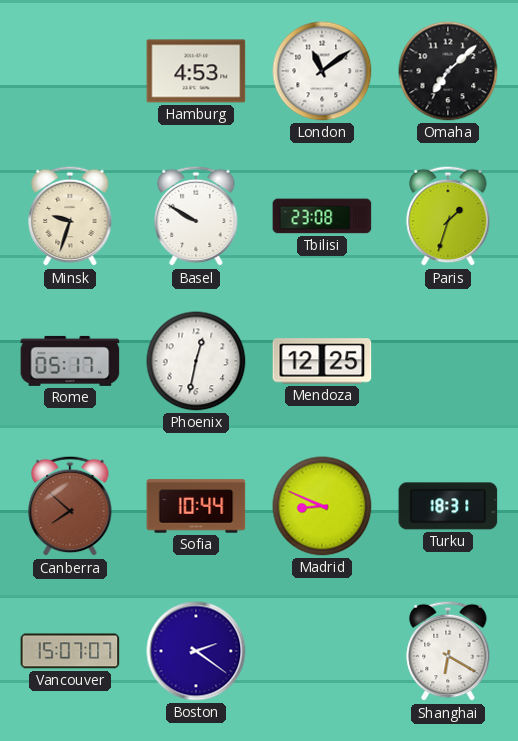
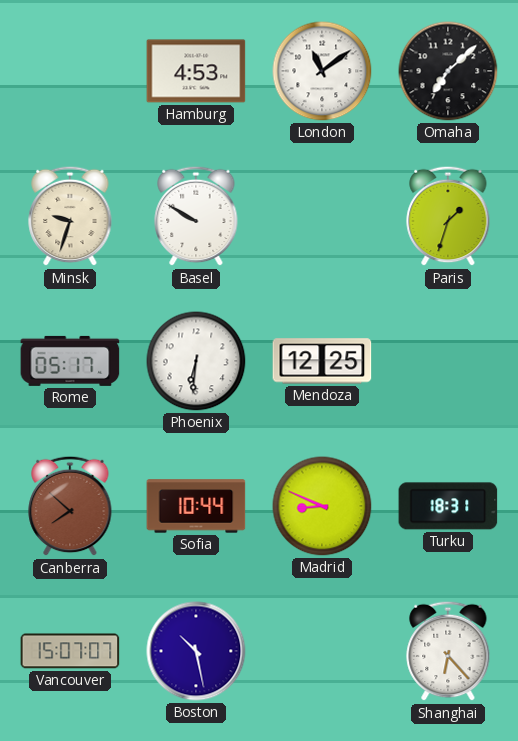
Tbilisi: 23:08 -> none
Phoenix: 12:32 -> 6:31
Boston: 2:21 -> 10:28
Shanghai: 6:20 -> 6:23
